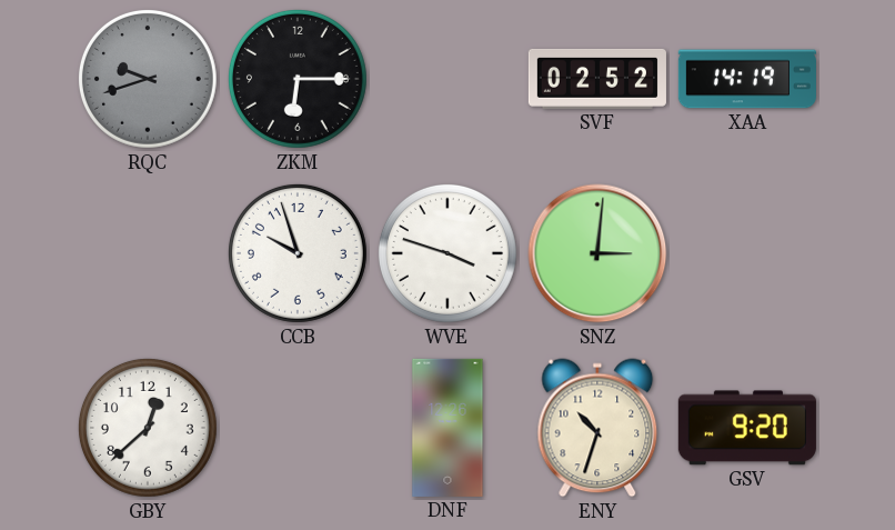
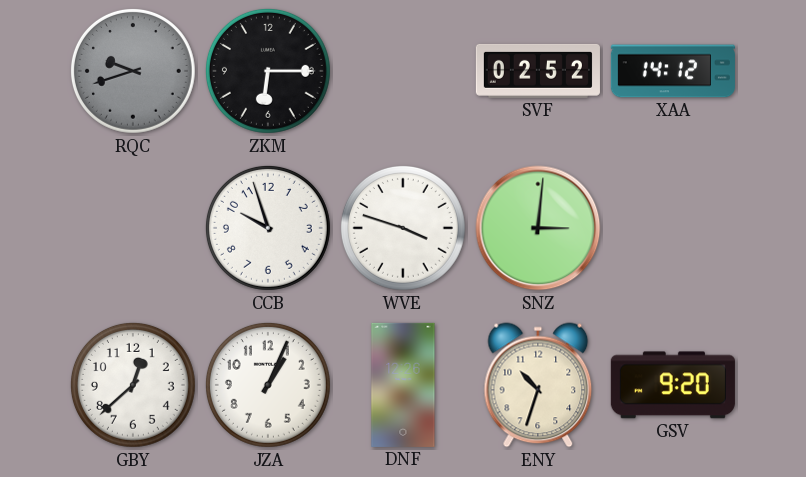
XAA: 14:19 -> 14:12
JZA: none -> 1:04
